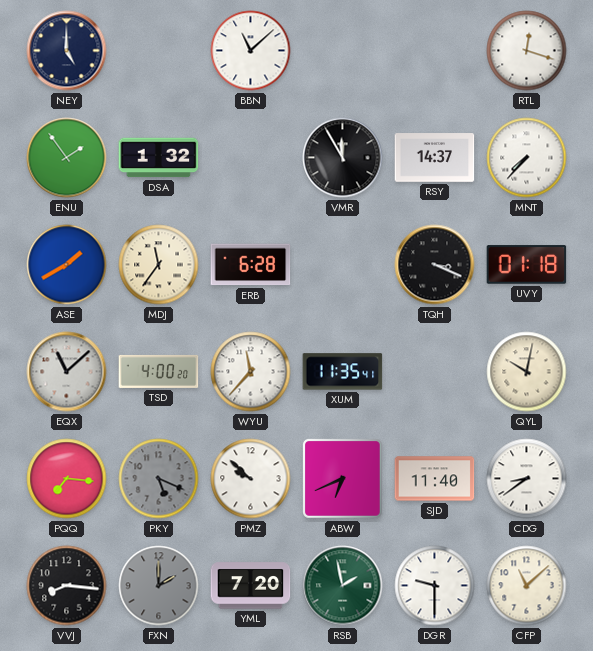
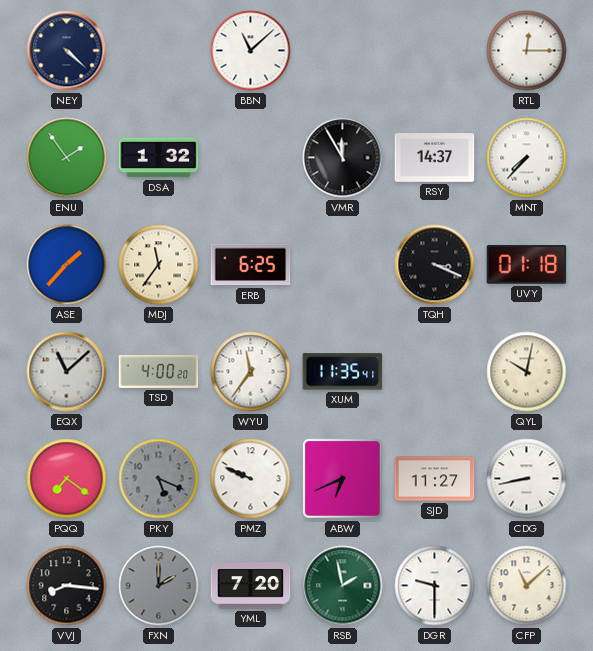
NEY: 5:00 -> 4:22
RTL: 12:18 -> 12:15
ASE: 1:40 -> 1:37
ERB: 6:28 -> 6:25
WYU: 11:37 -> 11:36
PQQ: 7:16 -> 7:21
PMZ: 9:52 -> 9:49
SJD: 11:40 -> 11:27
CDG: 8:39 -> 8:43
